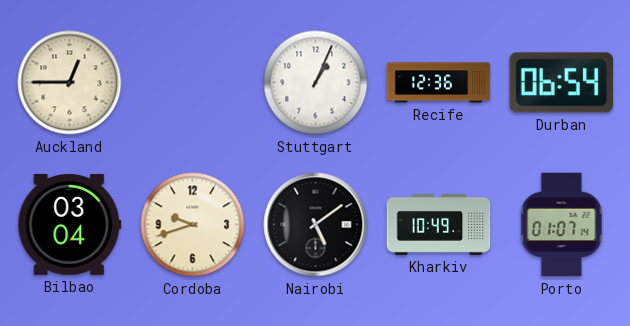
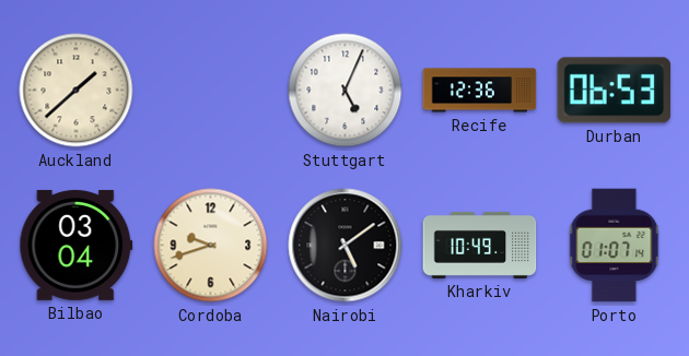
Auckland: 12:45 -> 1:38
Stuttgart: 1:04 -> 5:04
Durban: 06:54 -> 06:53
